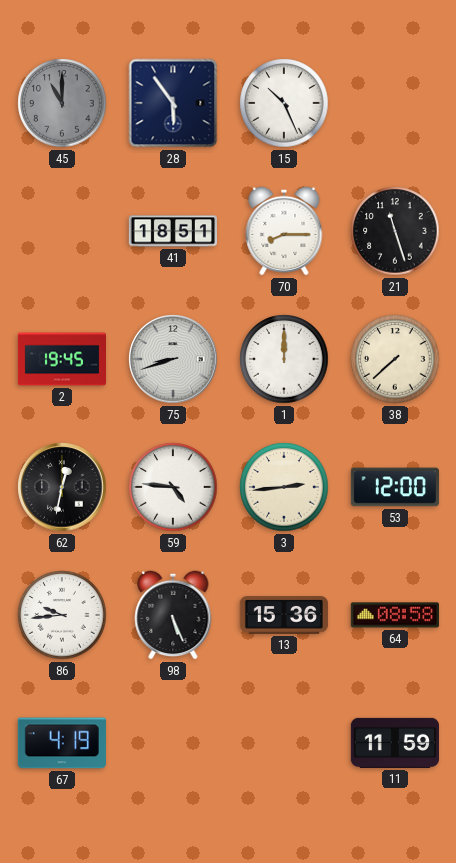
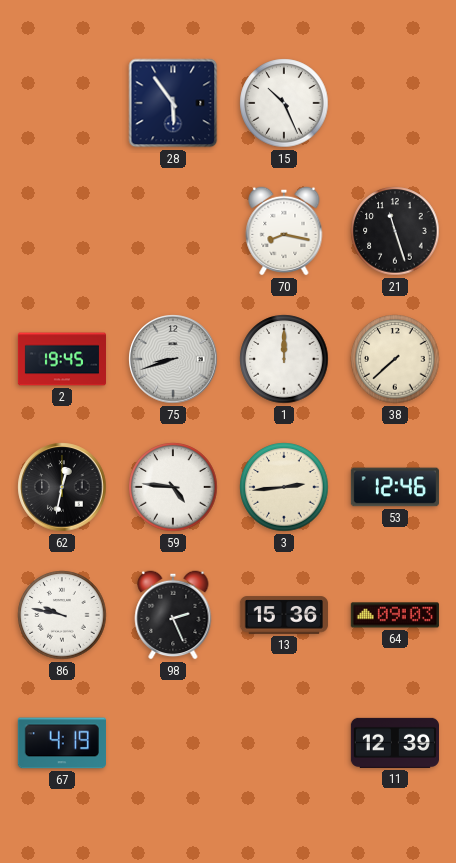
45: 11:00 -> none
41: 18:51 -> none
70: 8:15 -> 8:17
53: 12:00 -> 12:46
86: 9:44 -> 9:47
98: 5:26 -> 2:26
64: 08:58 -> 09:03
11: 11:59 -> 12:39
